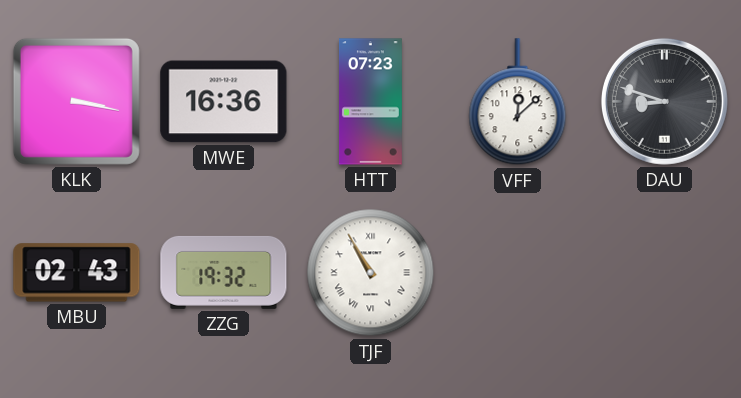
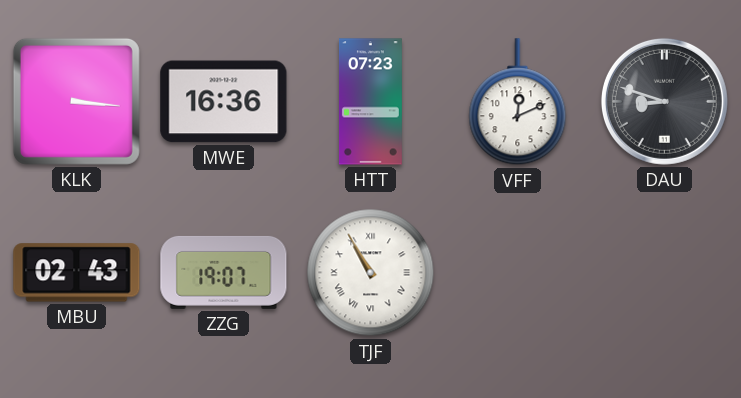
KLK: 3:17 -> 3:16
VFF: 12:08 -> 12:11
ZZG: 19:32 -> 19:07
